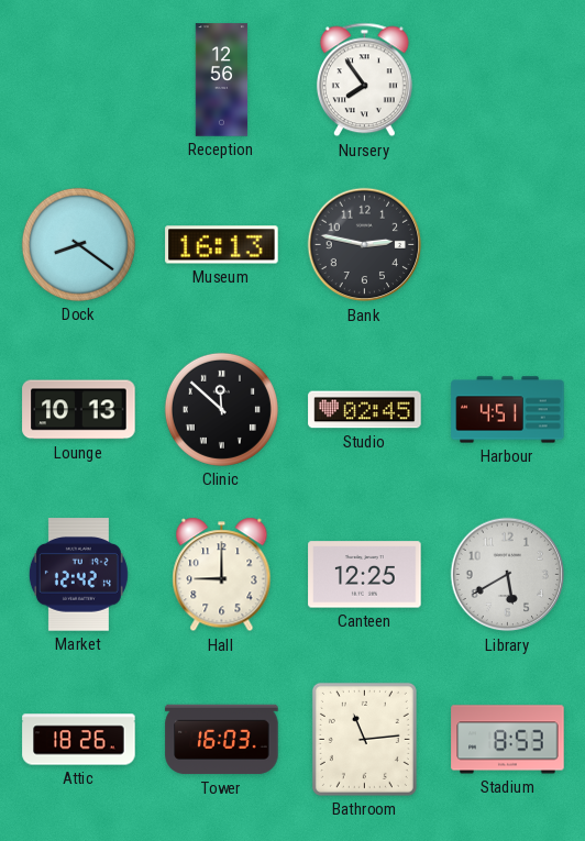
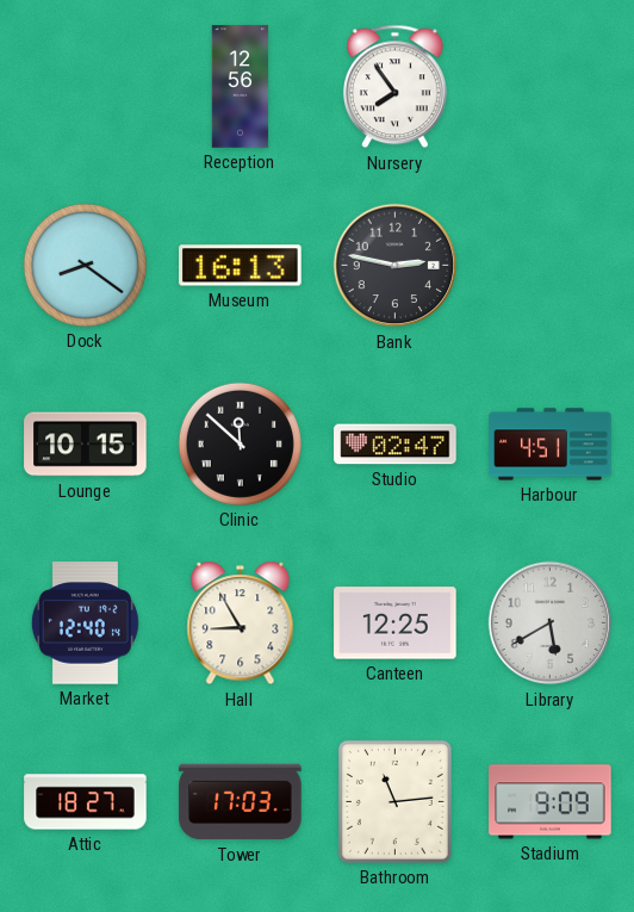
Lounge: 10:13 -> 10:15
Studio: 02:45 -> 02:47
Market: 12:42 -> 12:40
Hall: 9:00 -> 8:55
Attic: 18:26 -> 18:27
Tower: 16:03 -> 17:03
Stadium: 8:53 -> 9:09
